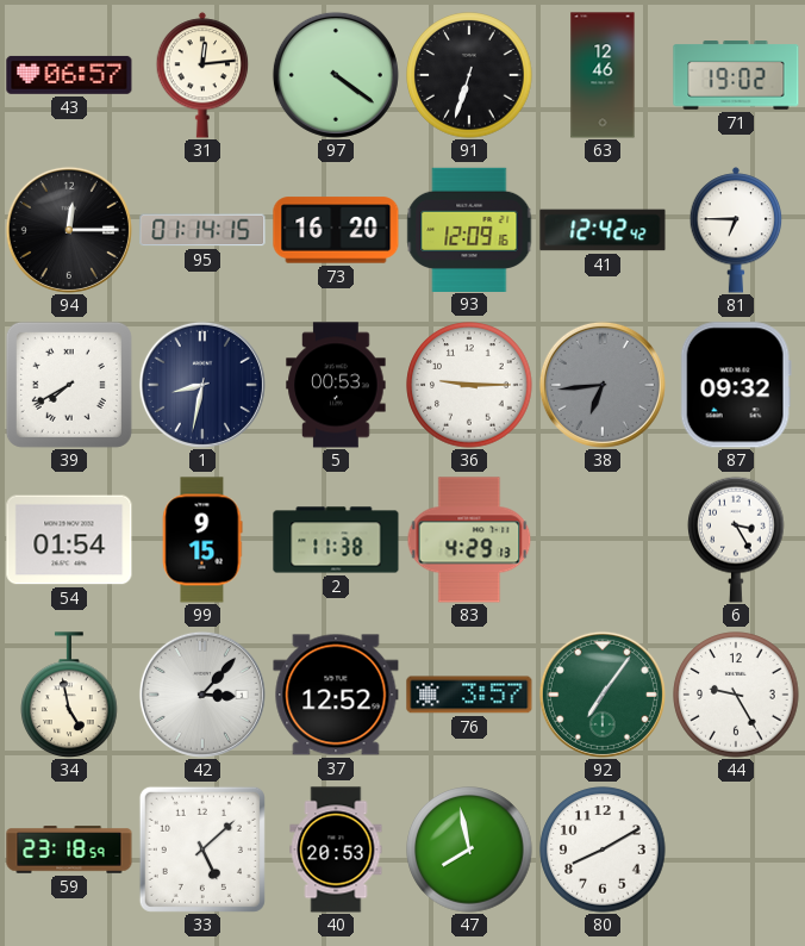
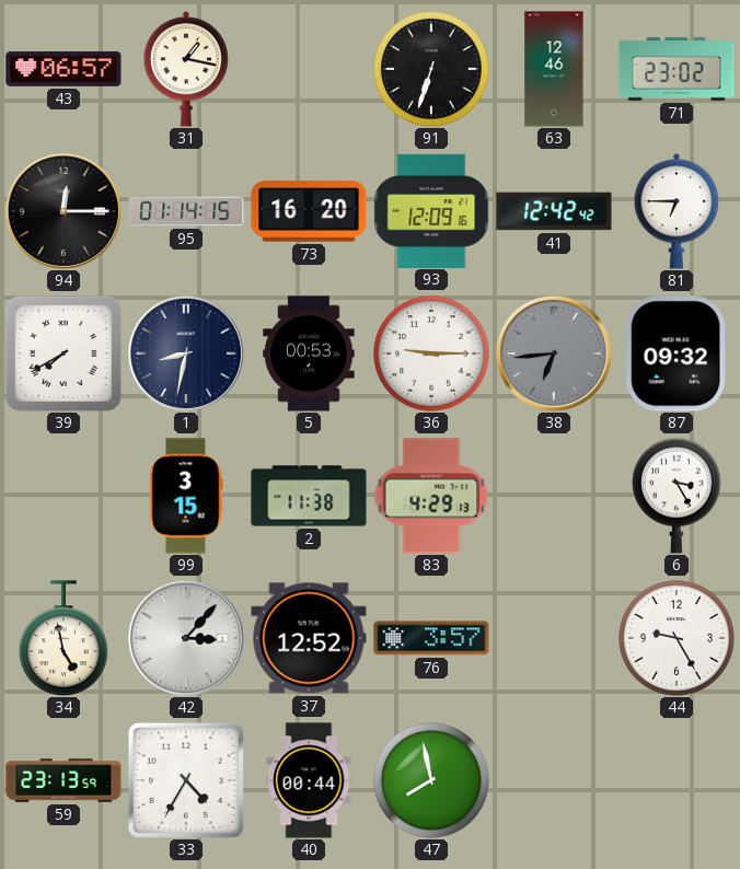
31: 12:14 -> 1:17
97: 4:21 -> none
71: 19:02 -> 23:02
54: 01:54 -> none
99: 9:15 -> 3:15
92: 7:06 -> none
59: 23:18 -> 23:13
33: 5:08 -> 4:35
40: 20:53 -> 00:44
80: 8:10 -> none
